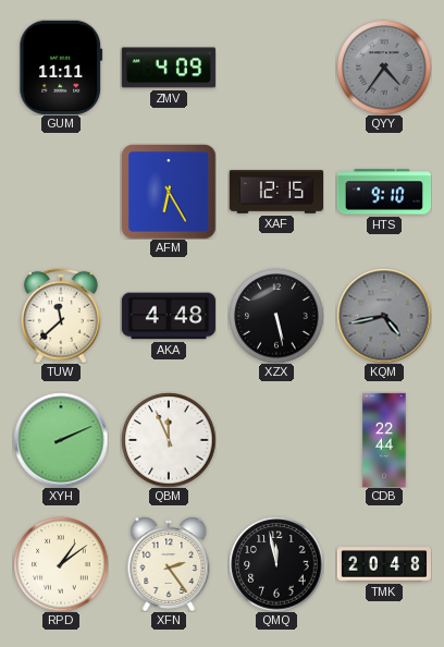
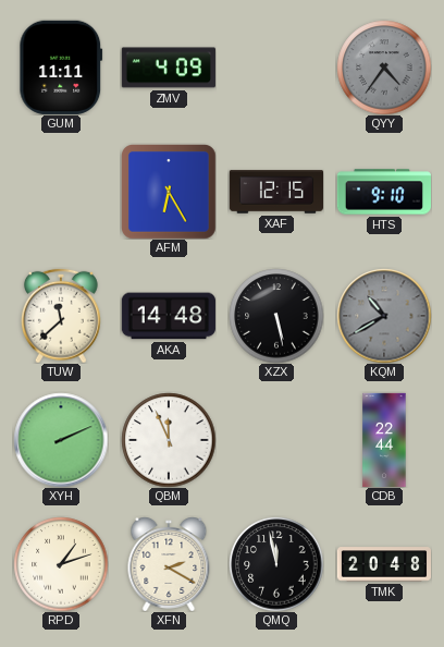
AKA: 4:48 -> 14:48
KQM: 4:43 -> 10:40
RPD: 1:09 -> 1:12
XFN: 2:24 -> 2:20
